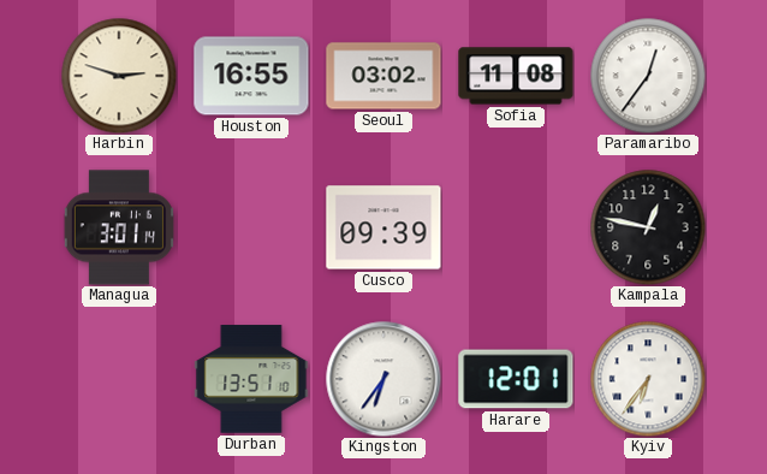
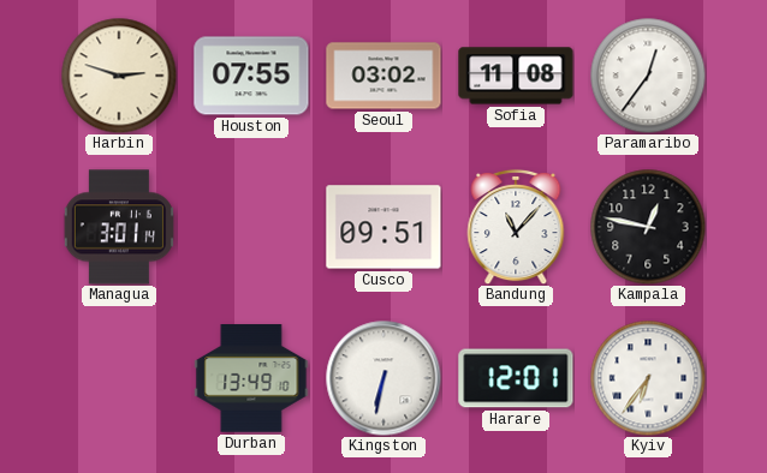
Houston: 16:55 -> 07:55
Cusco: 09:39 -> 09:51
Bandung: none -> 11:07
Durban: 13:51 -> 13:49
Kingston: 6:36 -> 6:32
